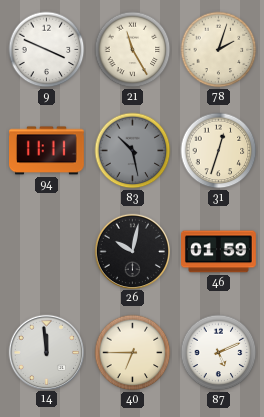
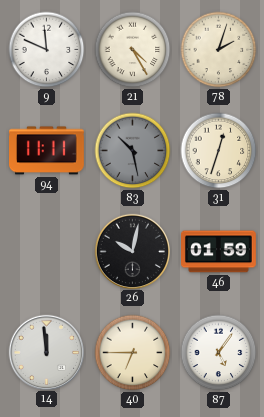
9: 3:49 -> 11:49
21: 11:25 -> 4:25
87: 5:11 -> 5:06
